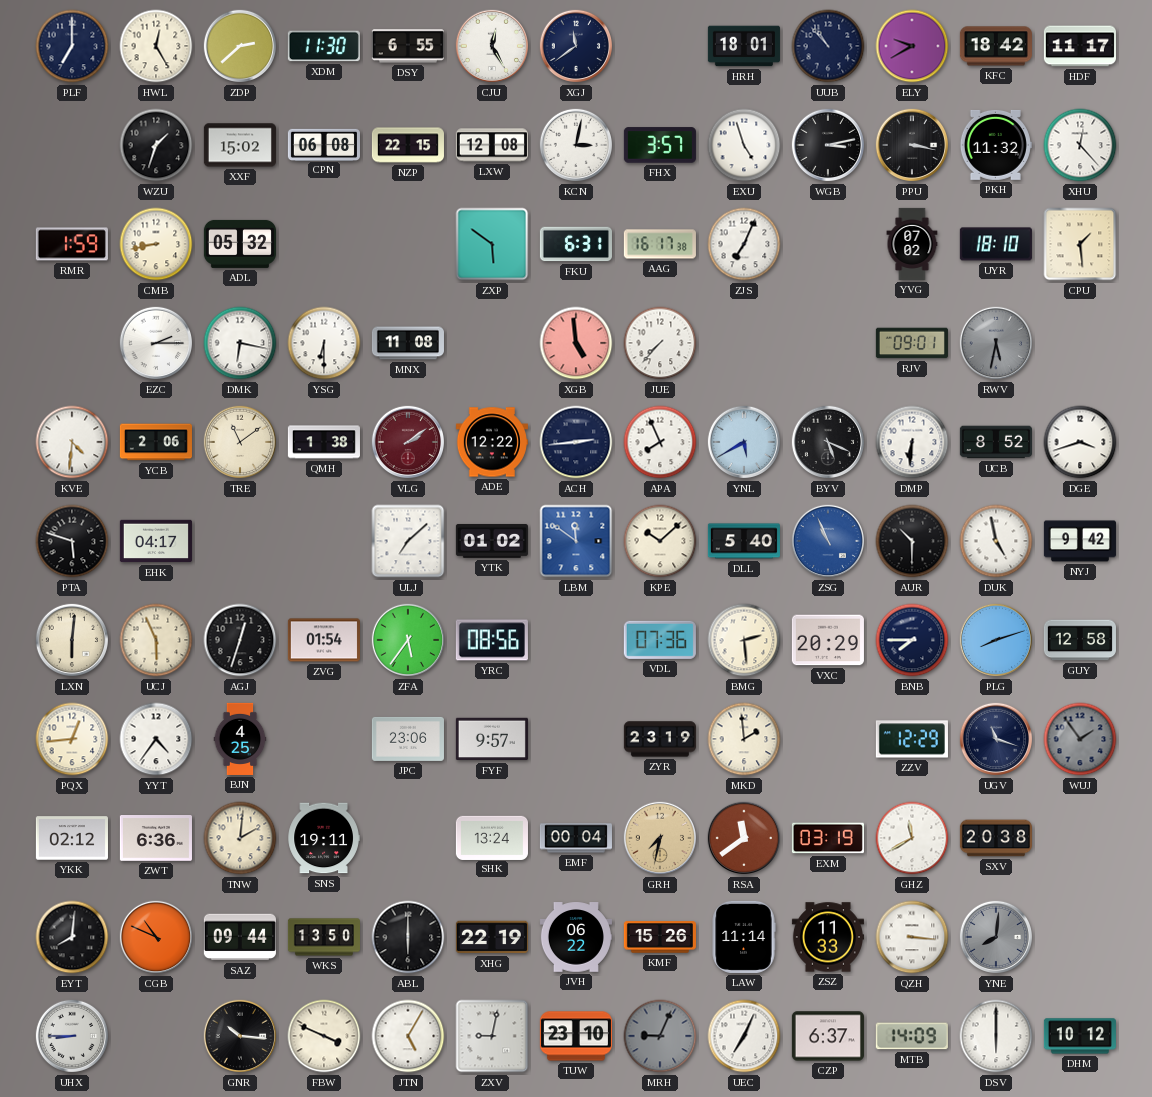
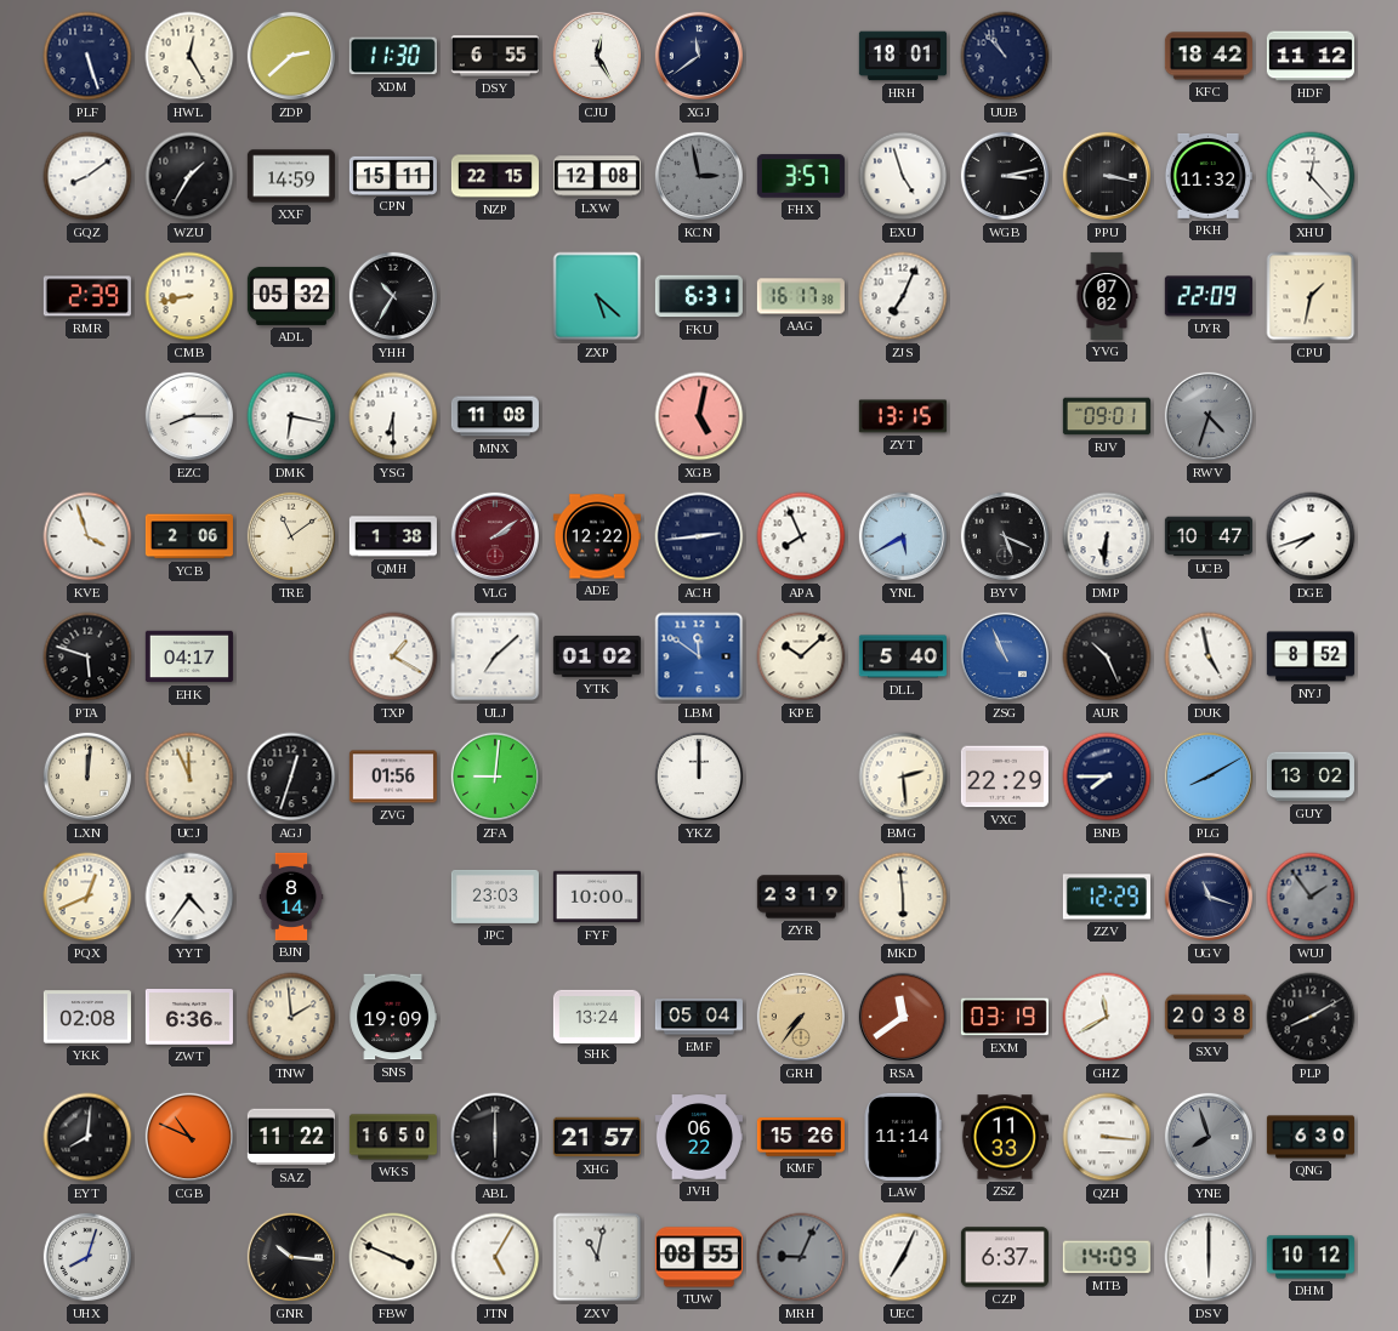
PLF: 7:00 -> 5:27
ELY: 9:40 -> none
HDF: 11:17 -> 11:12
GQZ: none -> 8:09
WZU: 1:33 -> 1:35
XXF: 15:02 -> 14:59
CPN: 06:08 -> 15:11
KCN: 3:02 -> 2:58
KCN dial: white -> grey
RMR: 1:59 -> 2:39
YHH: none -> 10:35
ZXP: 5:51 -> 5:22
UYR: 18:10 -> 22:09
CPU: 1:29 -> 1:32
EZC: 2:15 -> 8:15
XGB: 4:59 -> 5:02
JUE: 7:37 -> none
ZYT: none -> 13:15
RWV: 5:32 -> 4:33
KVE: 4:31 -> 3:57
UCB: 8:52 -> 10:47
DGE: 3:42 -> 7:42
TXP: none -> 1:20
AUR: 10:30 -> 10:26
NYJ: 9:42 -> 8:52
LXN: 6:01 -> 12:01
UCJ: 5:56 -> 11:56
ZVG: 01:54 -> 01:56
ZFA: 5:36 -> 9:01
YRC: 08:56 -> none
YKZ: none -> 12:00
VDL: 07:36 -> none
VXC: 20:29 -> 22:29
PLG: 8:12 -> 8:10
GUY: 12:58 -> 13:02
PQX: 12:44 -> 12:41
BJN: 4:25 -> 8:14
JPC: 23:06 -> 23:03
FYF: 9:57 -> 10:00
MKD: 1:59 -> 5:59
YKK: 02:12 -> 02:08
TNW: 2:01 -> 1:59
SNS: 19:11 -> 19:09
EMF: 00:04 -> 05:04
GRH: 7:32 -> 7:36
PLP: none -> 8:10
SAZ: 09:44 -> 11:22
WKS: 13:50 -> 16:50
XHG: 22:19 -> 21:57
YNE: 8:01 -> 7:57
QNG: none -> 6:30
UHX: 8:45 -> 8:03
ZXV: 9:02 -> 11:02
TUW: 23:10 -> 08:55
